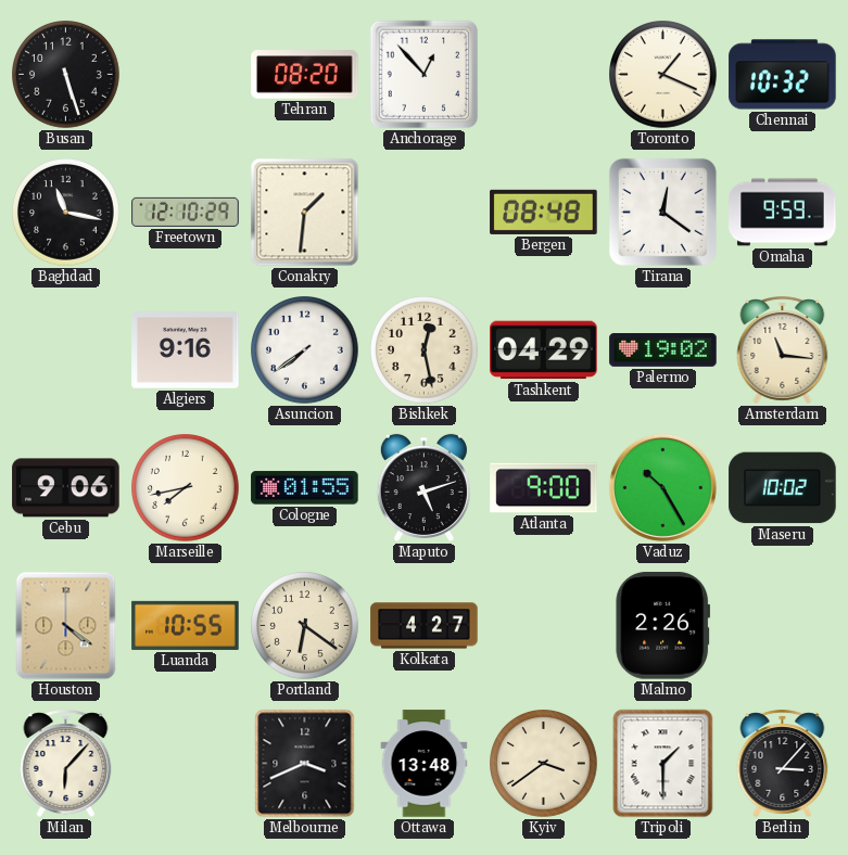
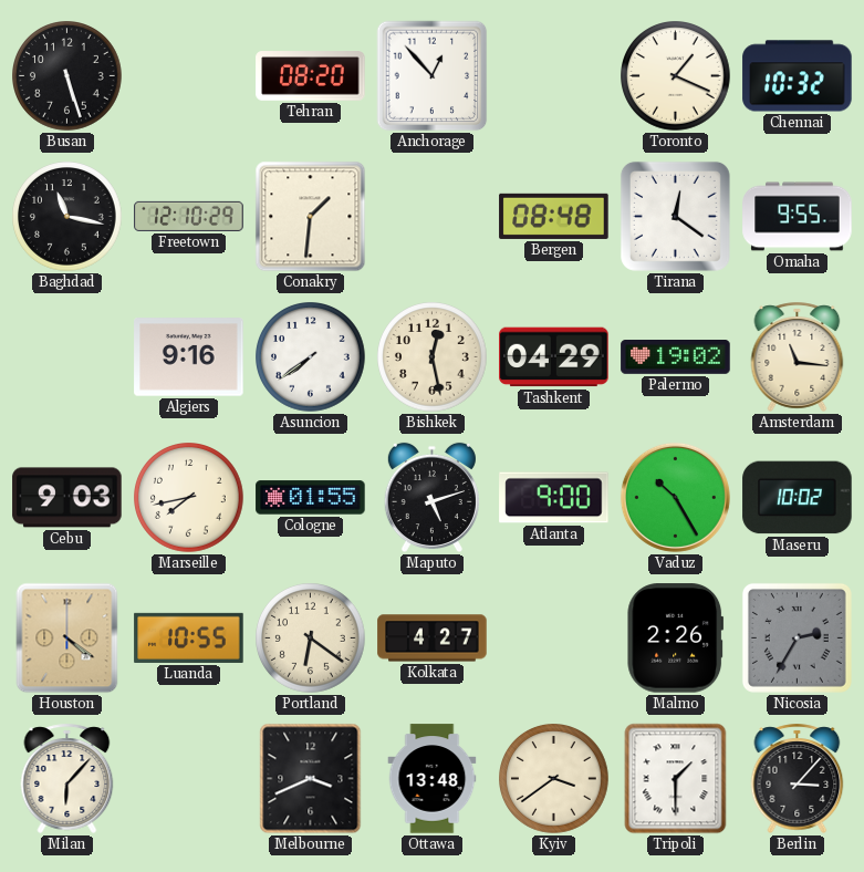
Omaha: 9:59 -> 9:55
Cebu: 9:06 -> 9:03
Nicosia: none -> 2:35
